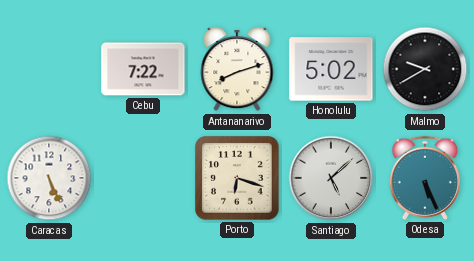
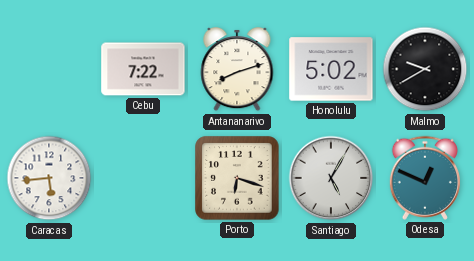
Caracas: 5:26 -> 5:44
Santiago: 5:08 -> 5:05
Odesa: 5:26 -> 12:49
